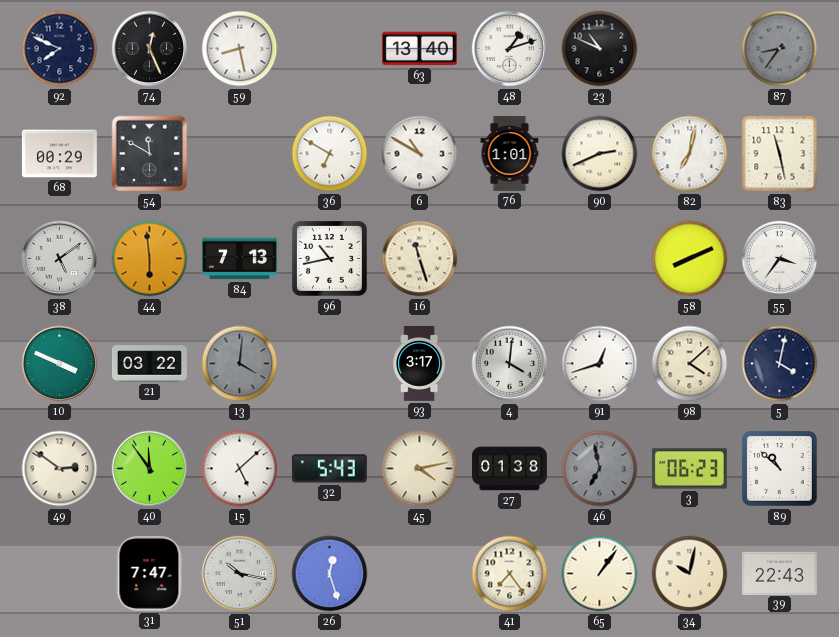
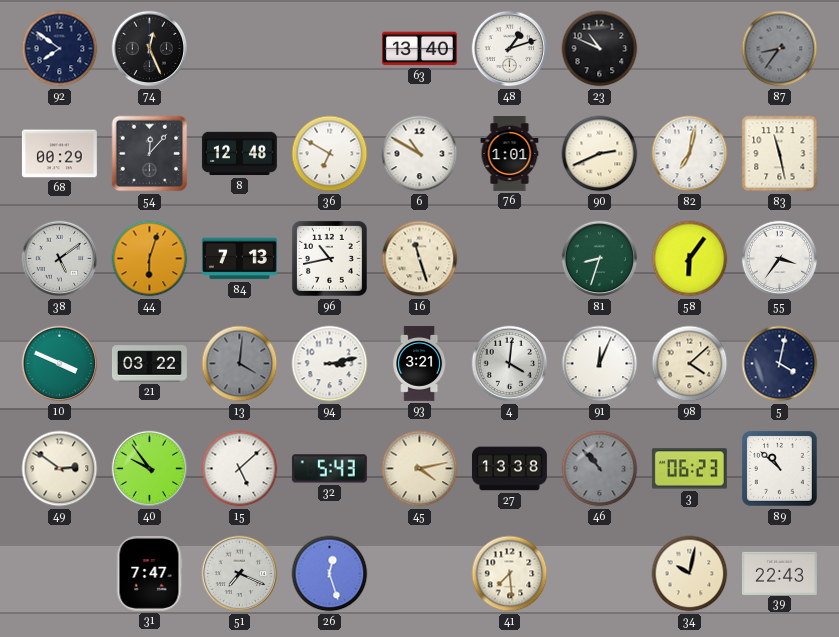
92: 7:49 -> 7:51
59: 8:28 -> none
54: 11:50 -> 12:07
8: none -> 12:48
44: 5:59 -> 6:03
81: none -> 8:33
58: 8:11 -> 6:06
94: none -> 3:13
93: 3:17 -> 3:21
91: 12:42 -> 12:04
40: 11:54 -> 9:54
27: 01:38 -> 13:38
46: 6:58 -> 10:53
51: 10:17 -> 7:19
41: 7:24 -> 7:29
65: 1:06 -> none
